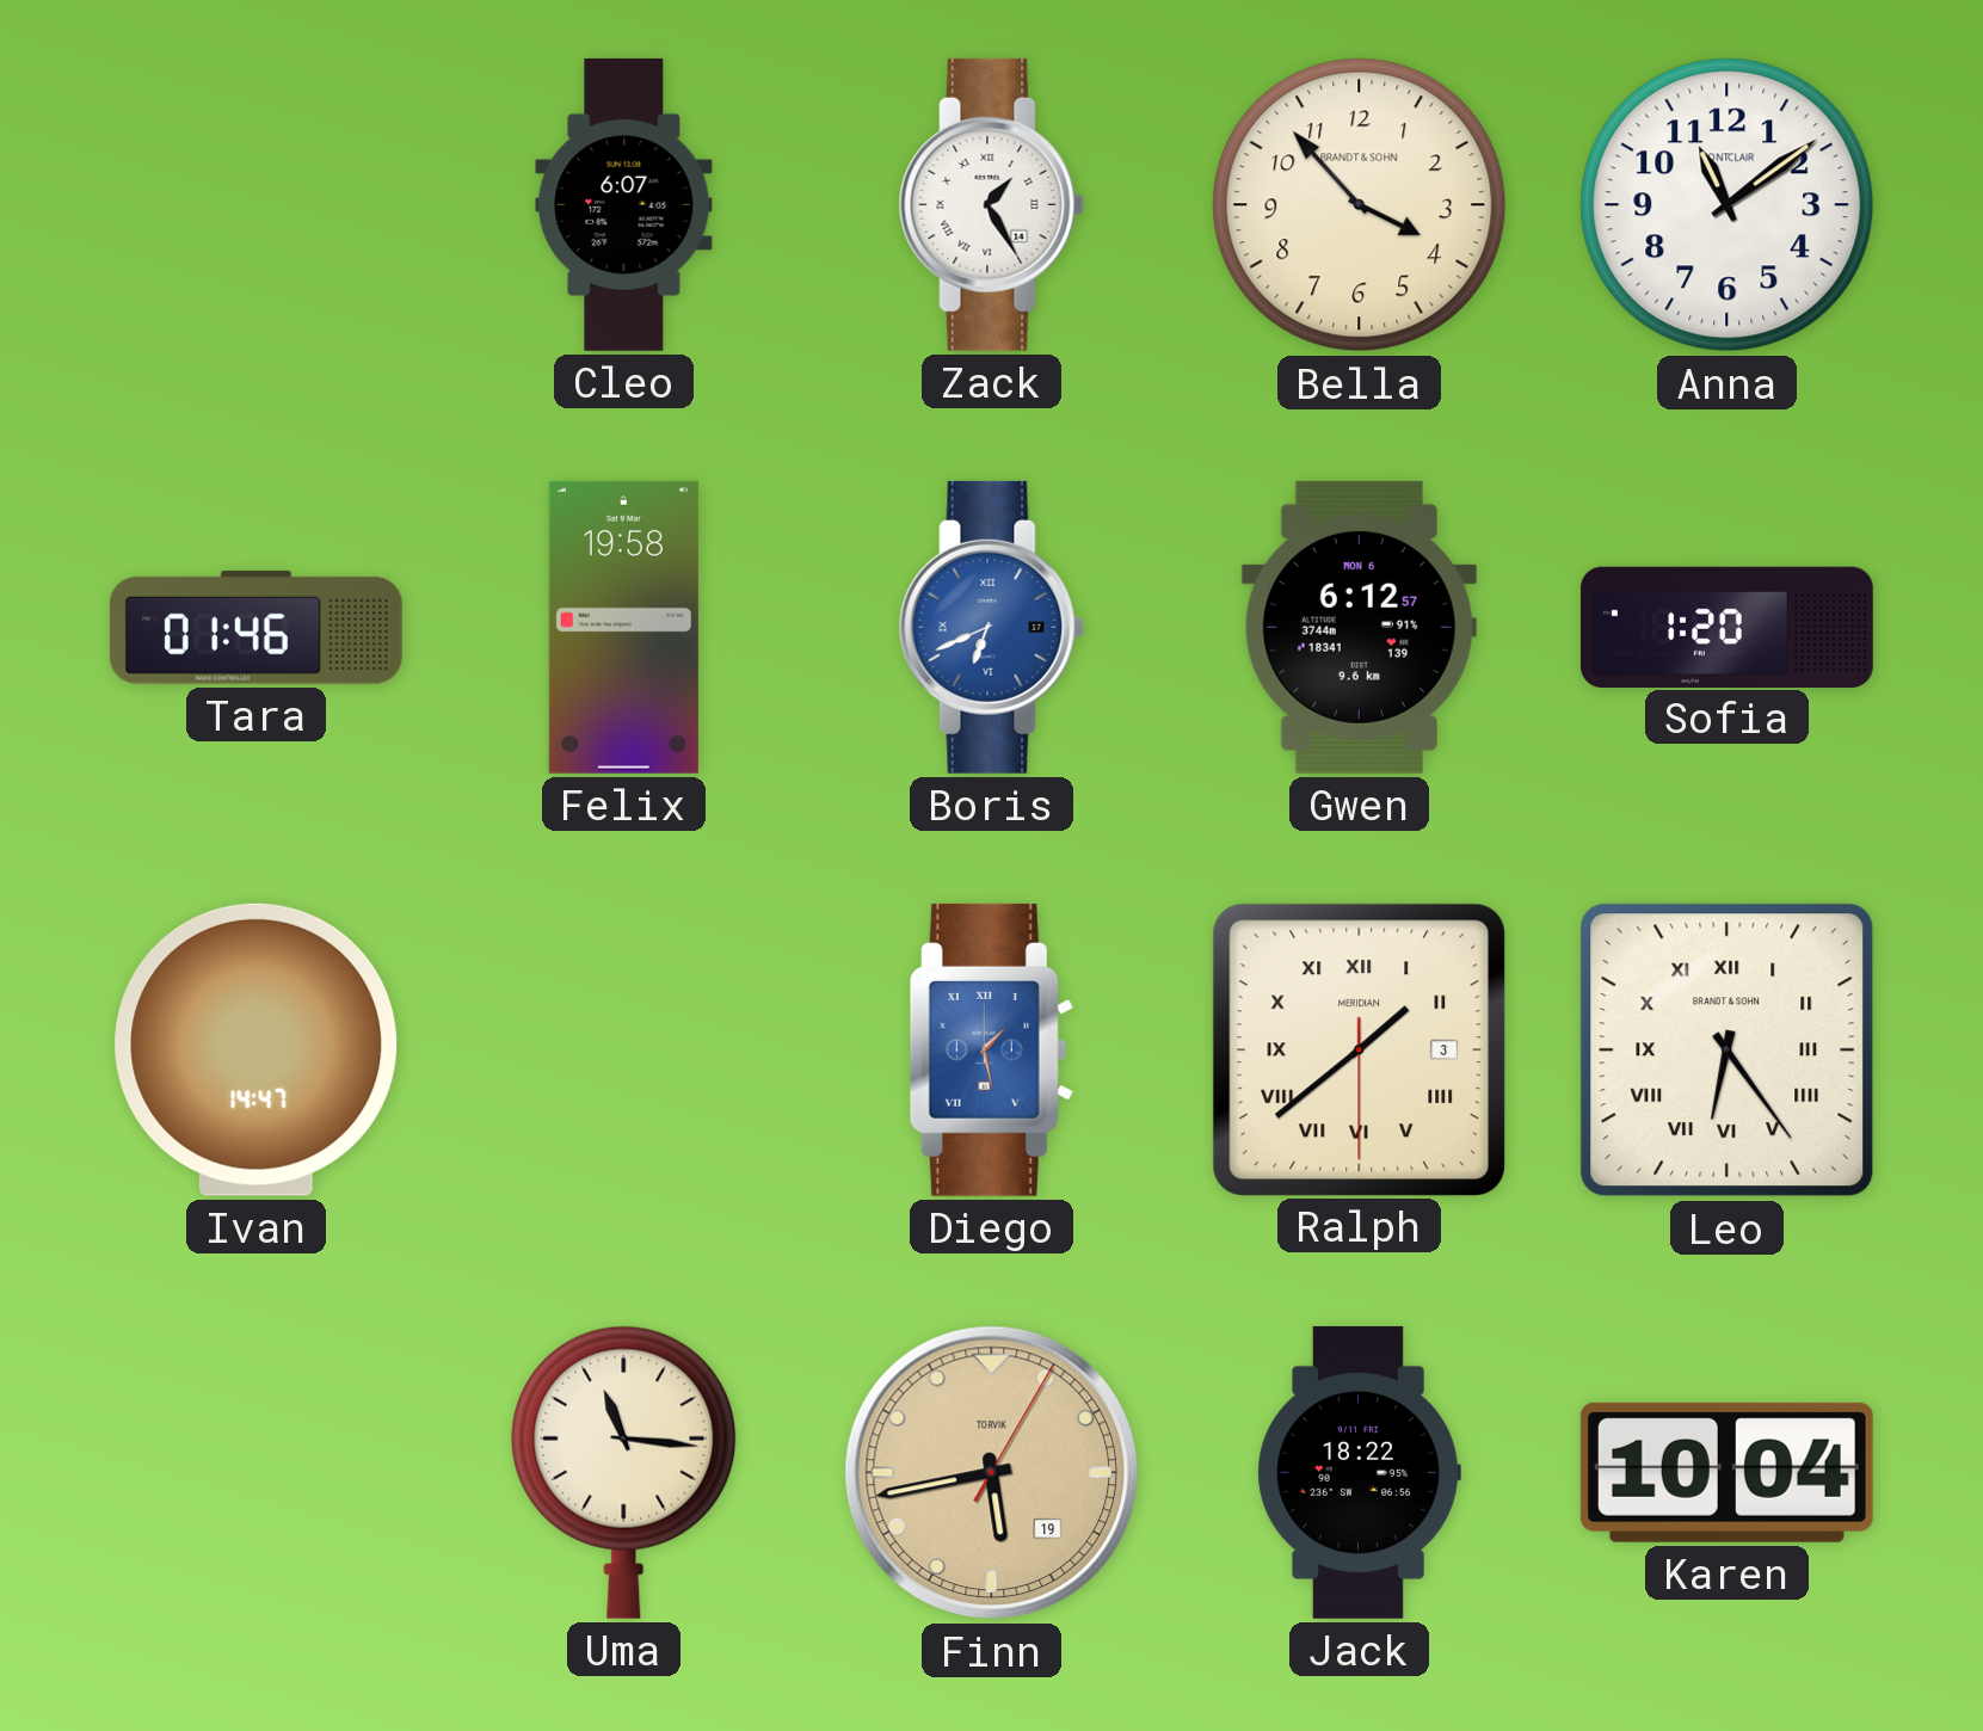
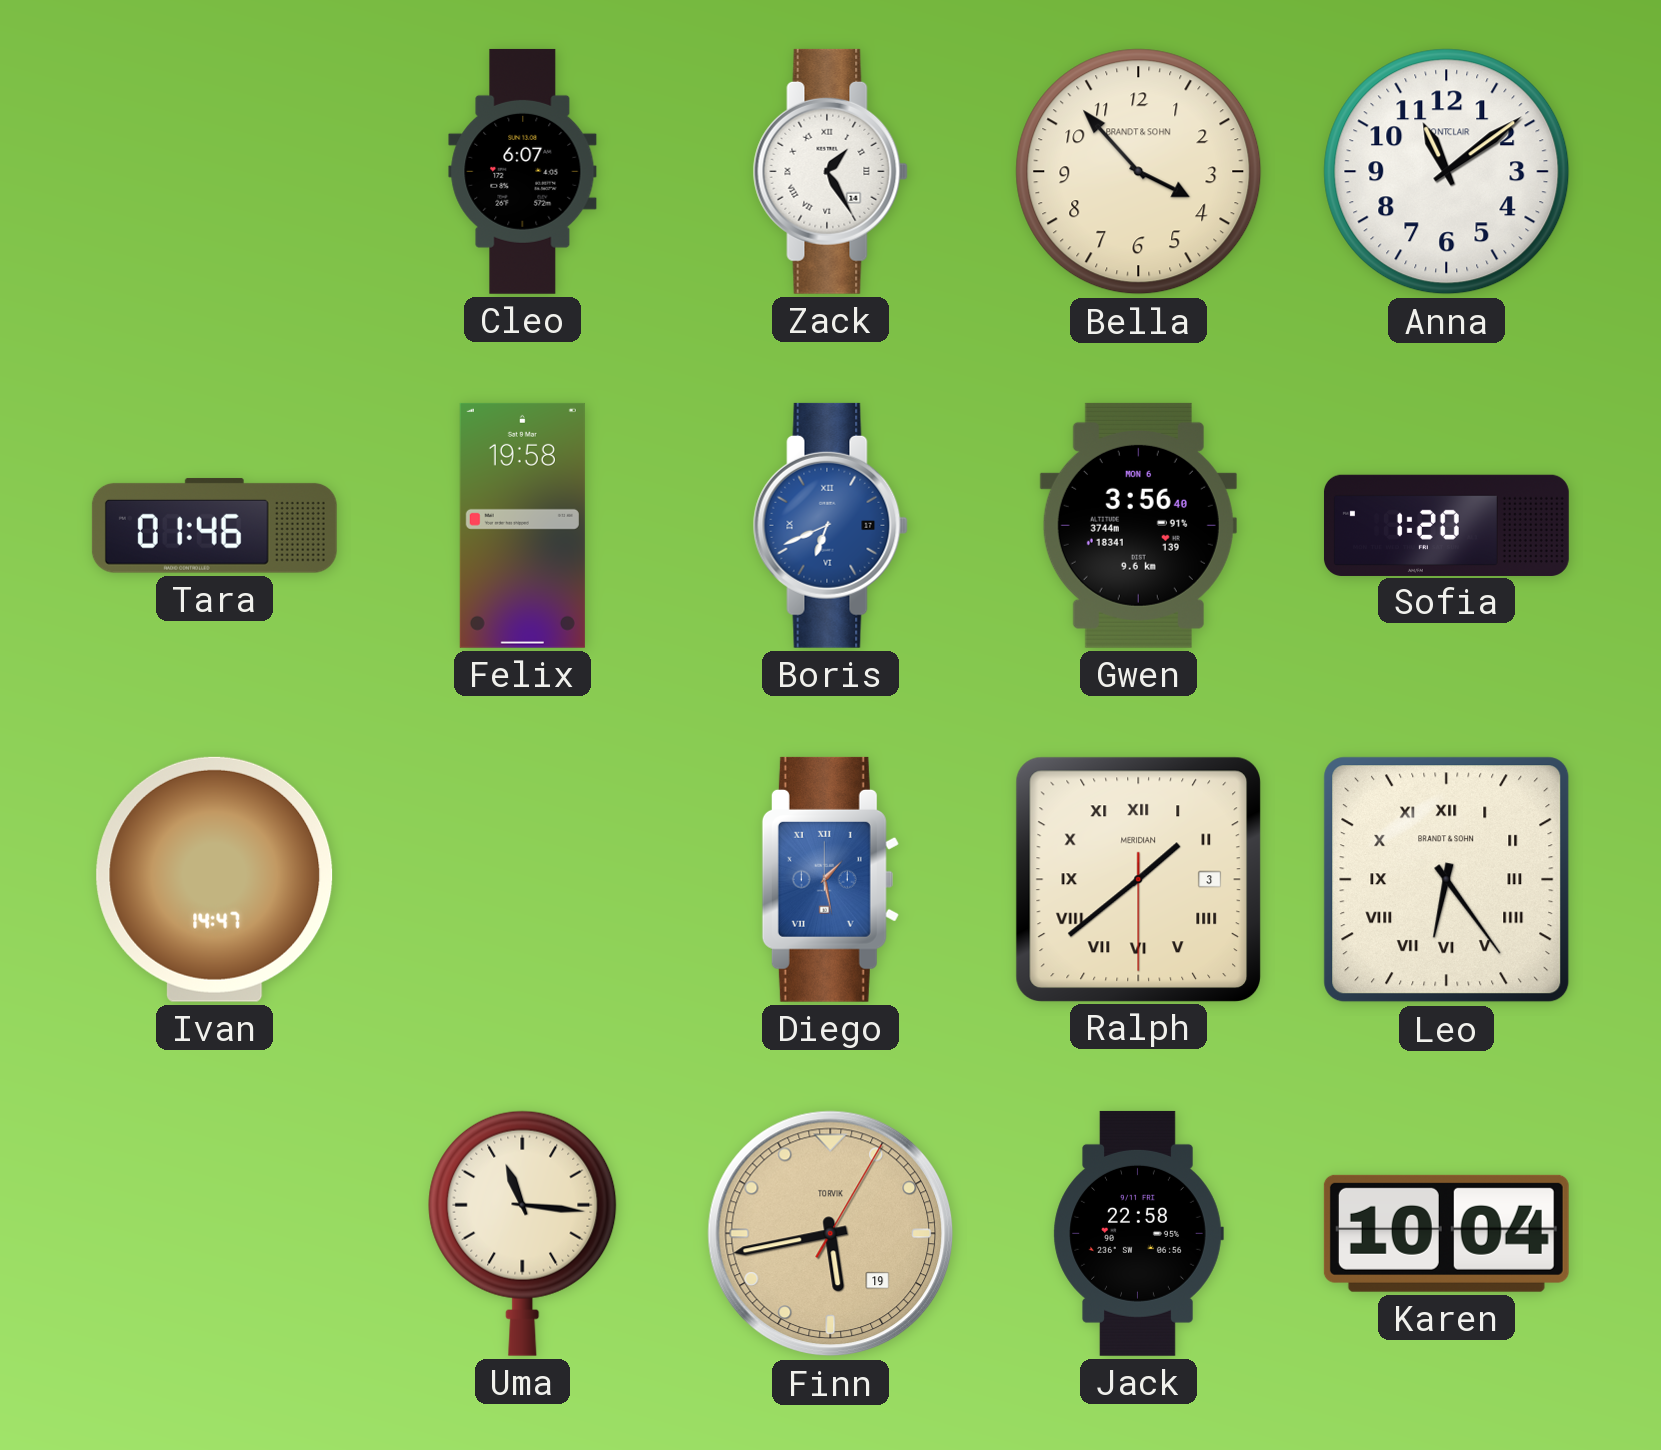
Gwen: 6:12 -> 3:56
Jack: 18:22 -> 22:58
